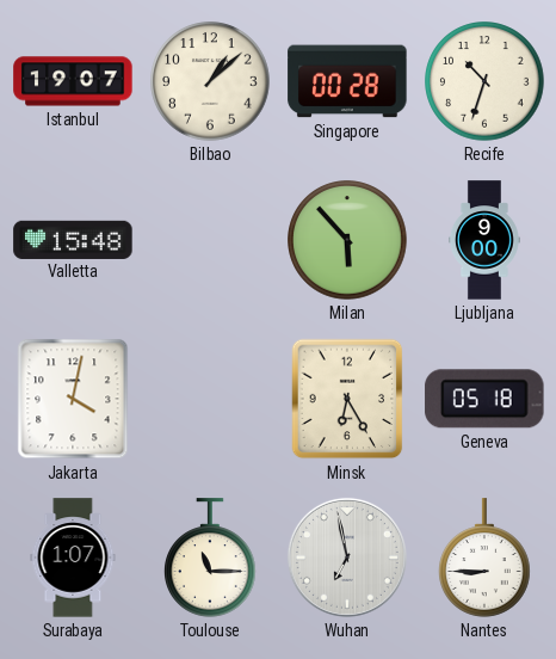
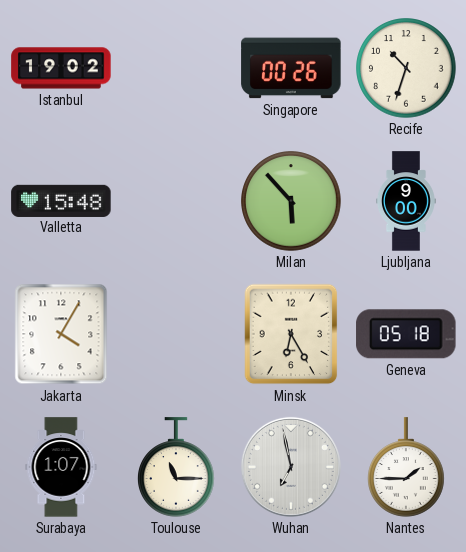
Istanbul: 19:07 -> 19:02
Bilbao: 1:08 -> none
Singapore: 00:28 -> 00:26
Jakarta: 4:02 -> 4:05
Nantes: 8:45 -> 1:45
